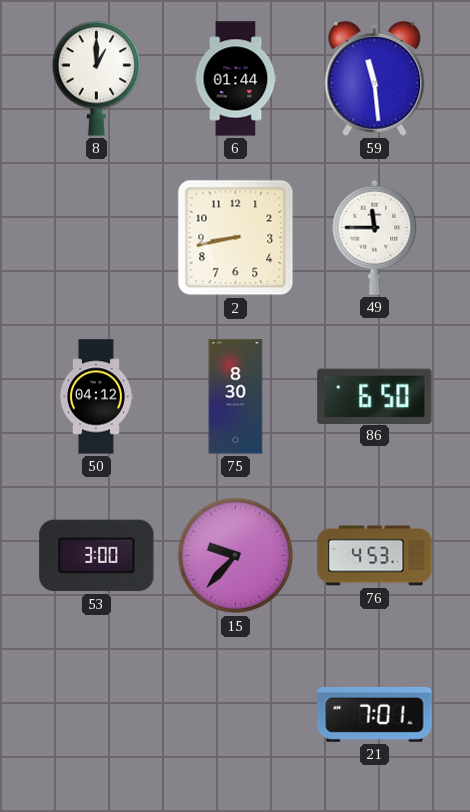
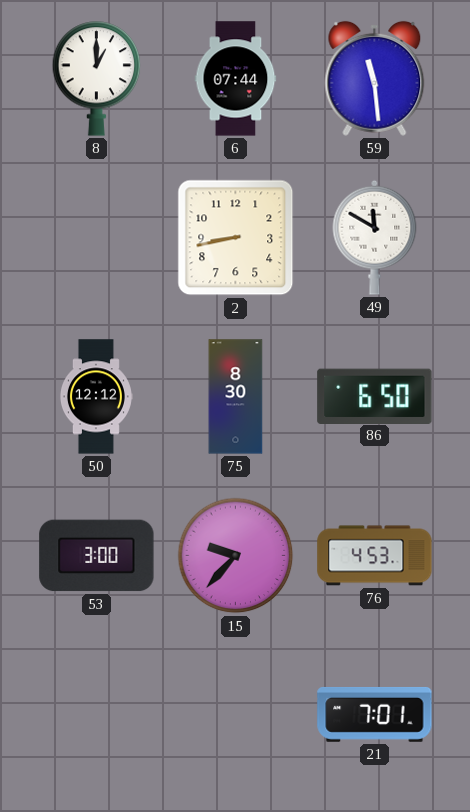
6: 01:44 -> 07:44
49: 11:45 -> 11:50
50: 04:12 -> 12:12
